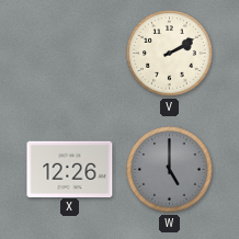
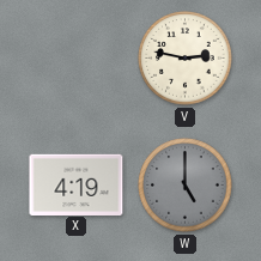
V: 2:10 -> 2:47
X: 12:26 -> 4:19
